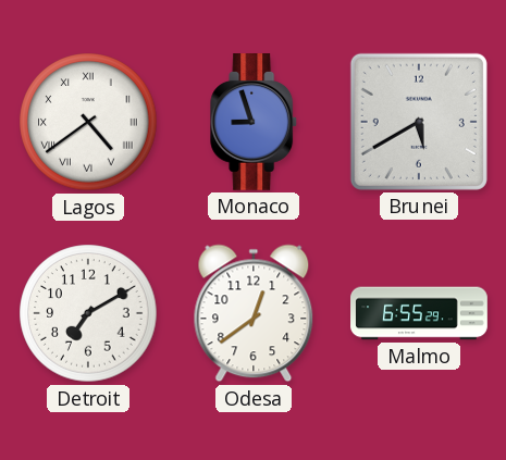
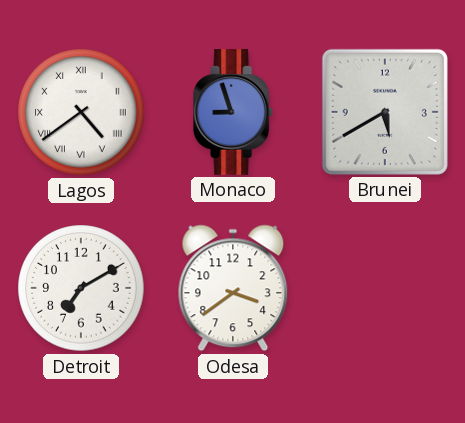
Odesa: 12:39 -> 3:39
Malmo: 6:55 -> none
